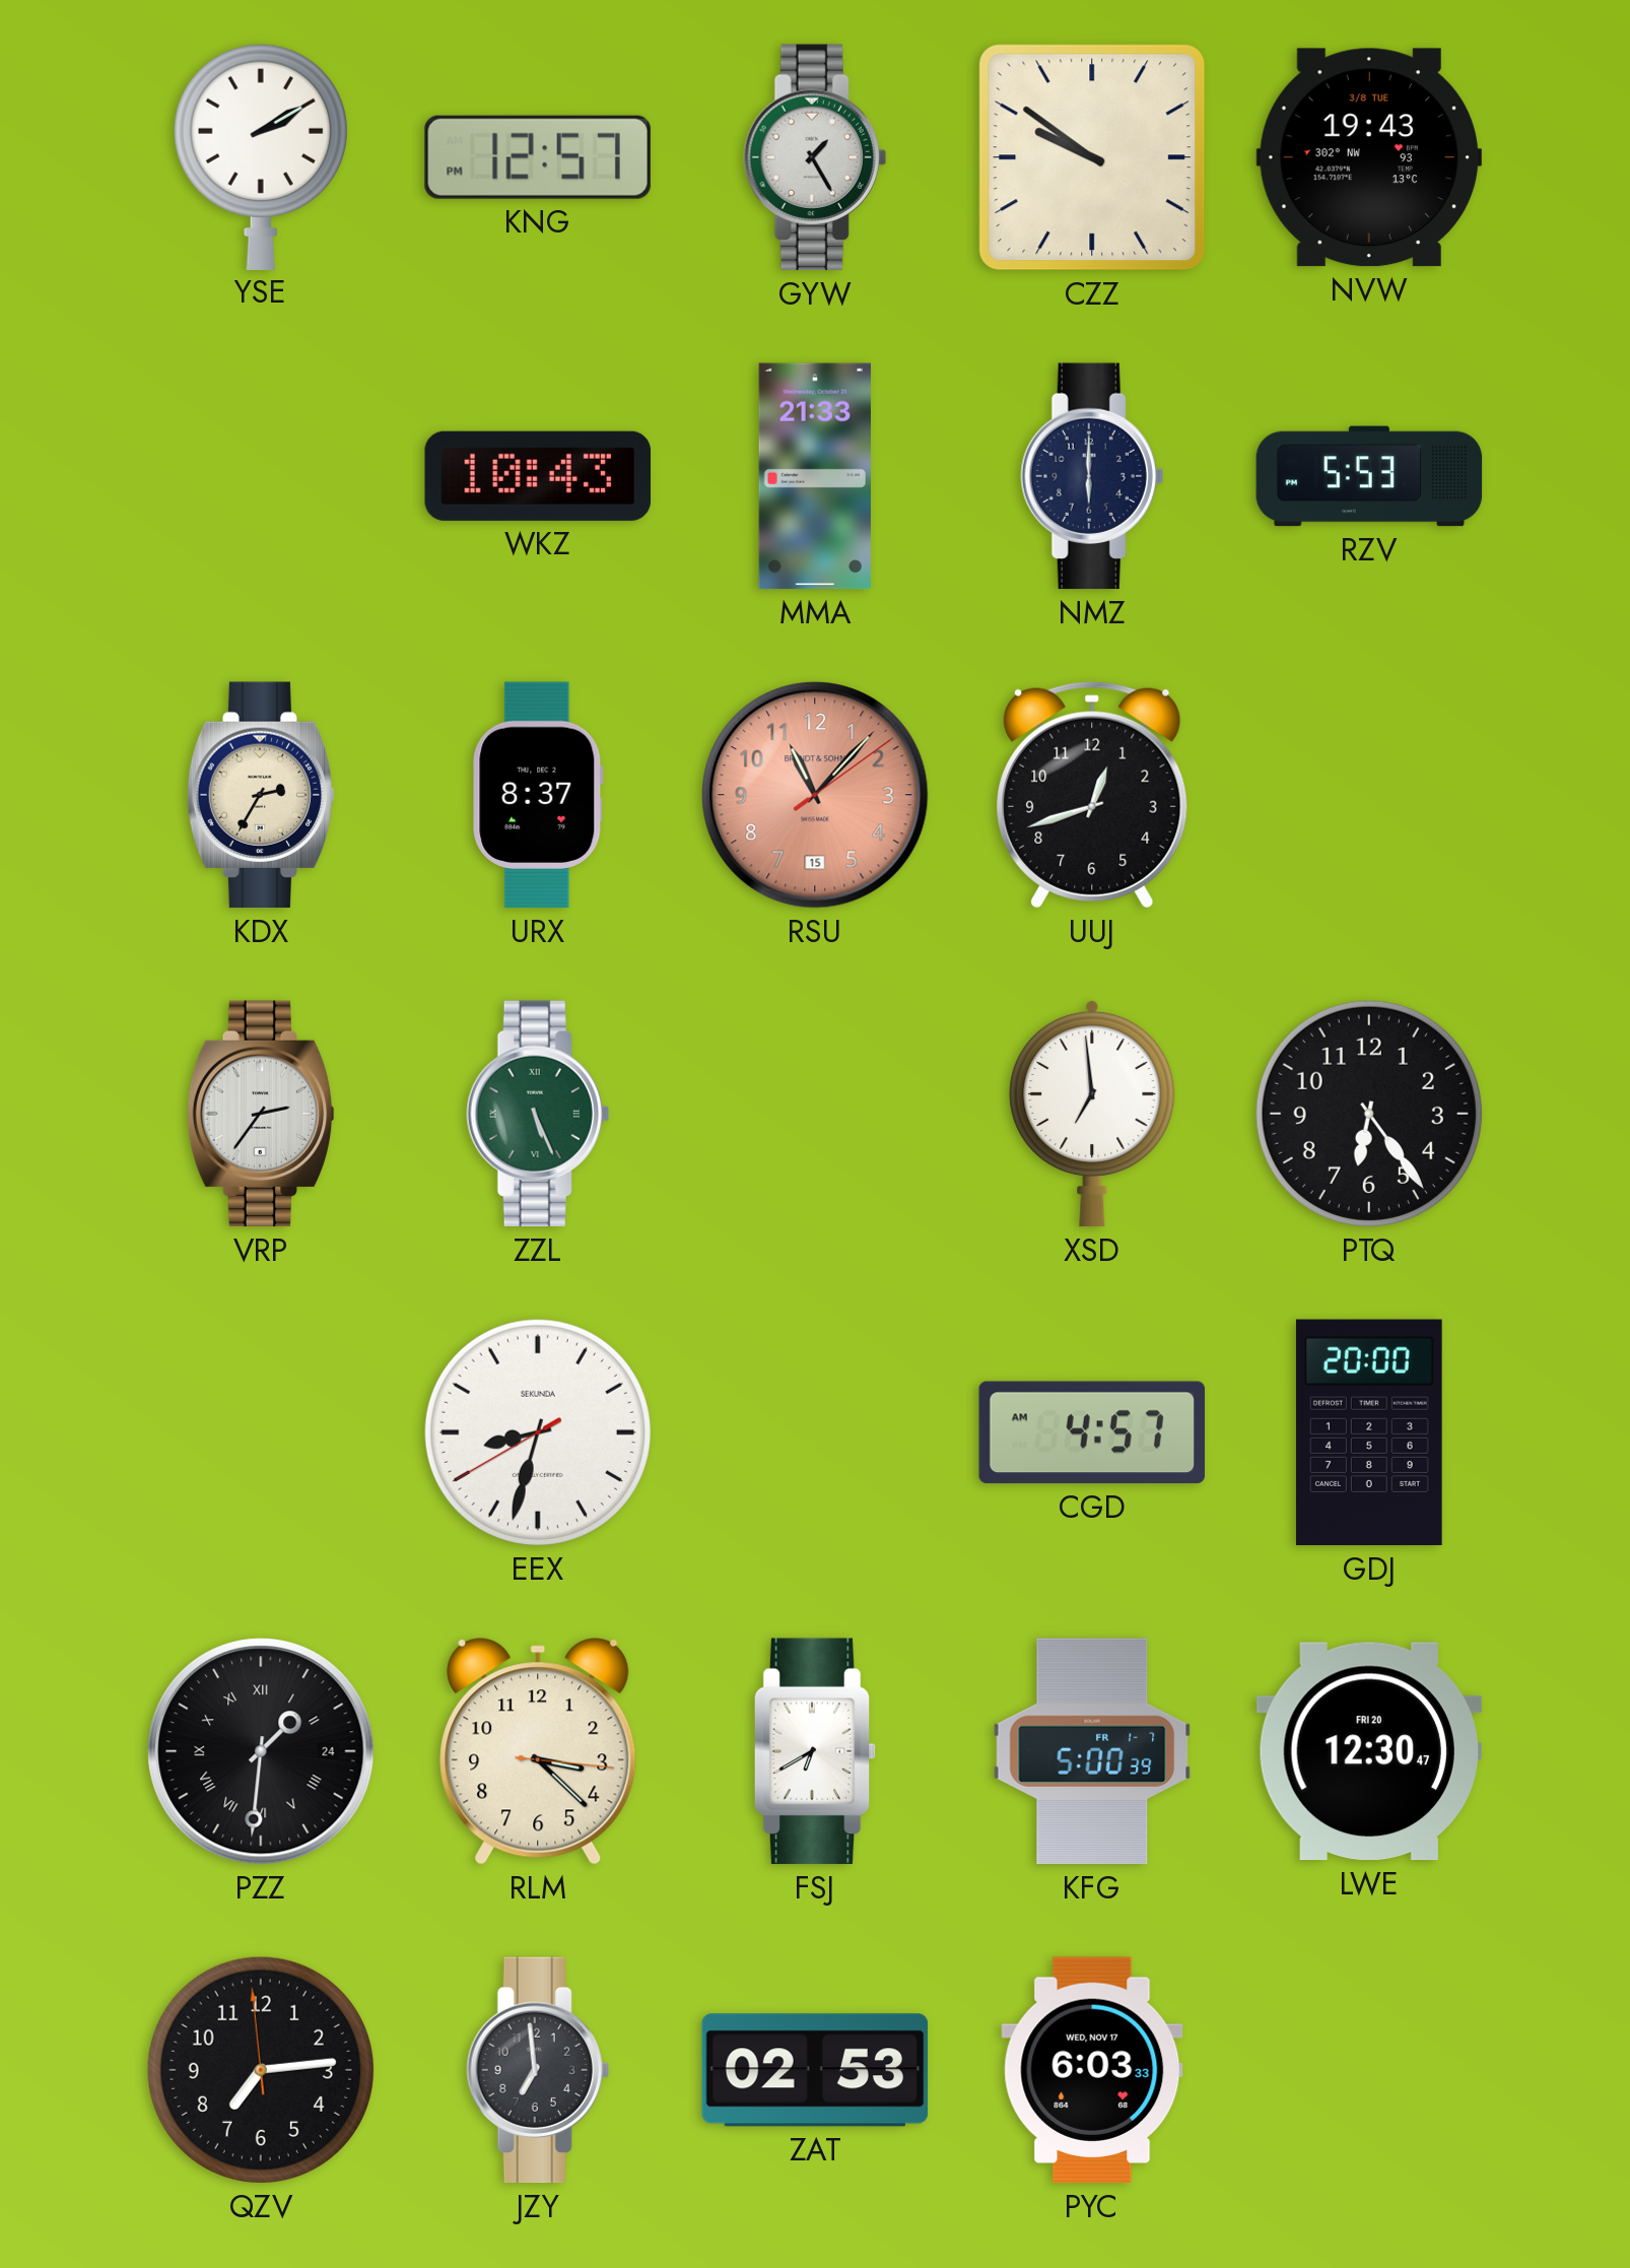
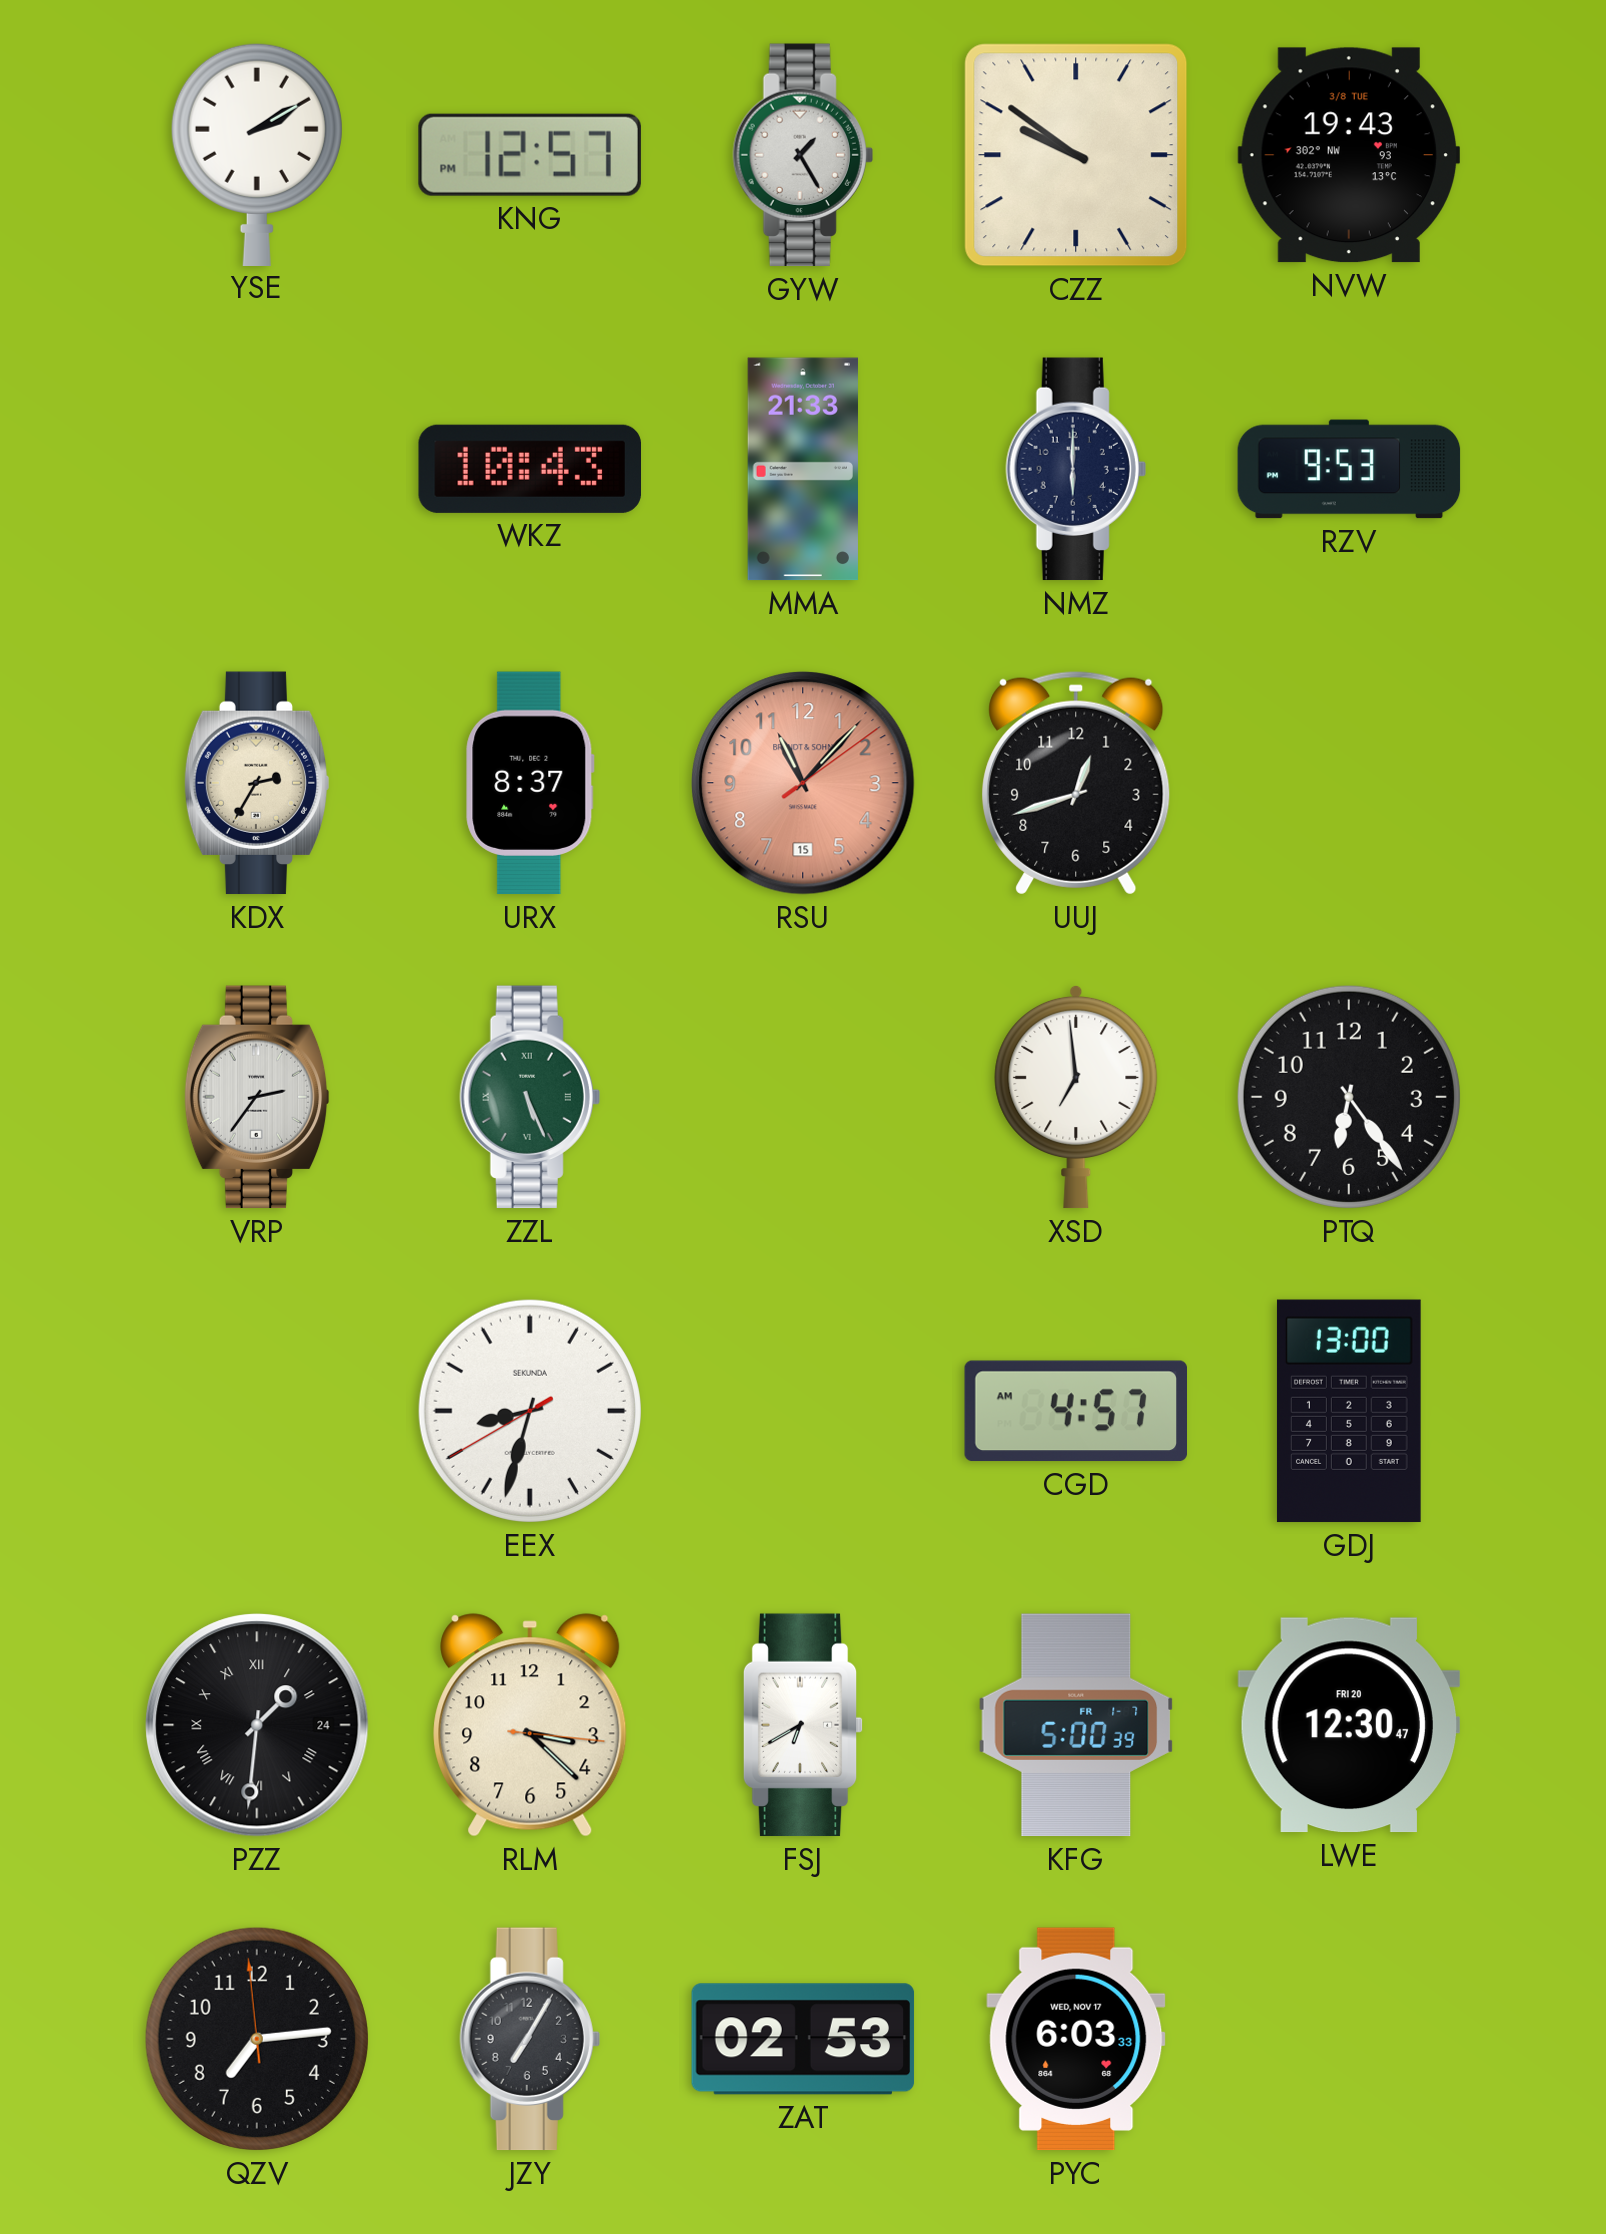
RZV: 5:53 -> 9:53
GDJ: 20:00 -> 13:00
JZY: 6:59 -> 7:05
